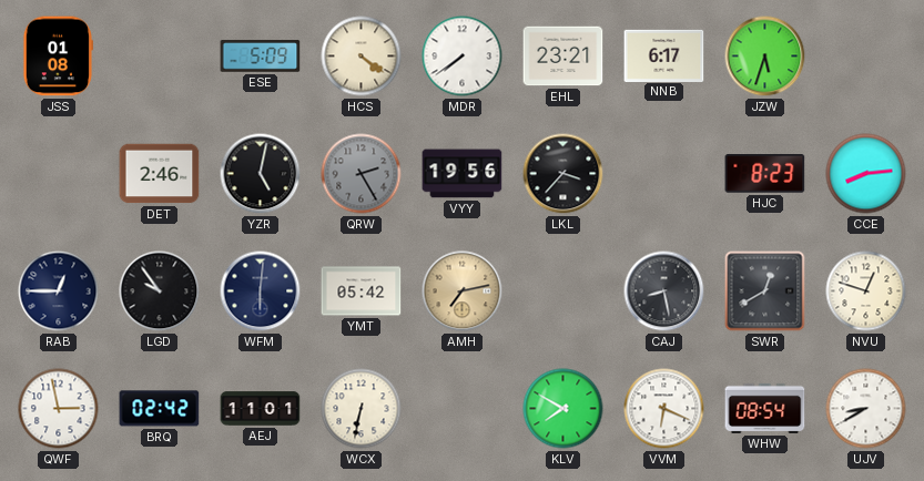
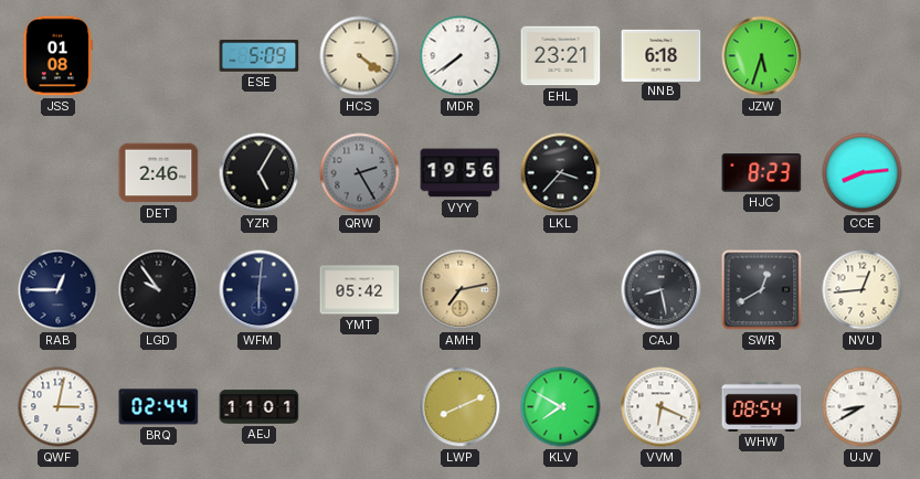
NNB: 6:17 -> 6:18
YZR: 5:02 -> 5:05
NVU: 12:48 -> 12:44
QWF: 2:58 -> 3:02
BRQ: 02:42 -> 02:44
WCX: 6:32 -> none
LWP: none -> 8:11
